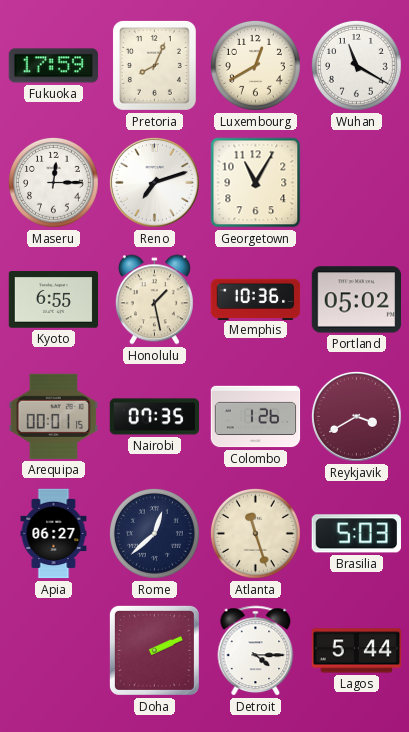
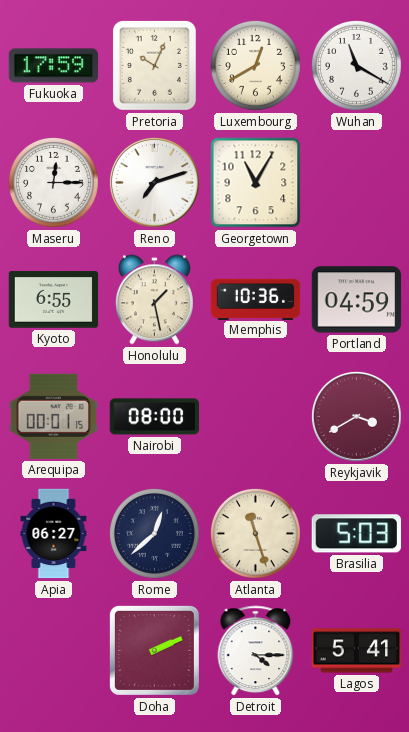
Pretoria: 8:04 -> 10:04
Portland: 05:02 -> 04:59
Nairobi: 07:35 -> 08:00
Colombo: 1:26 -> none
Lagos: 5:44 -> 5:41
